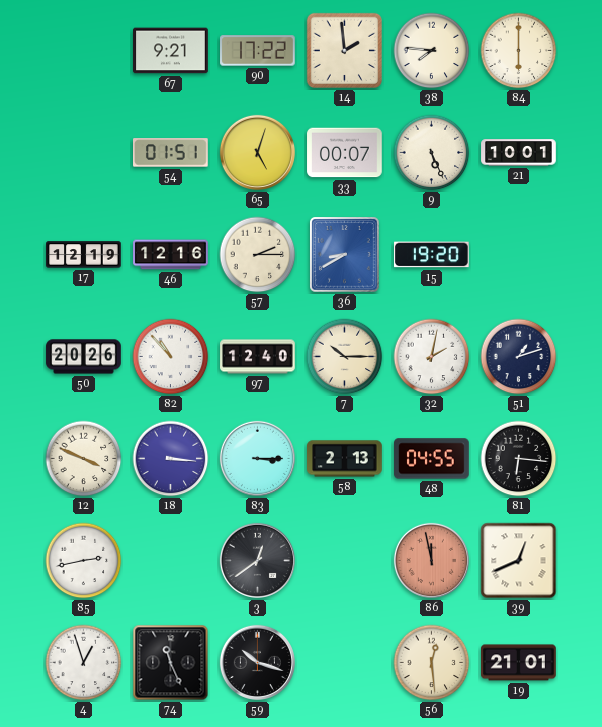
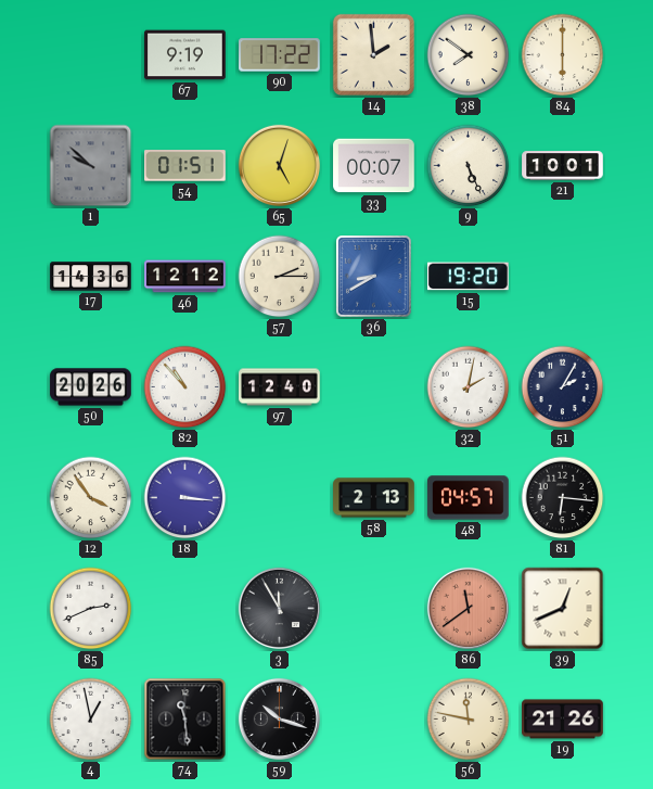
67: 9:21 -> 9:19
38: 7:46 -> 7:51
1: none -> 9:52
17: 12:19 -> 14:36
46: 12:16 -> 12:12
7: 10:15 -> none
51: 1:12 -> 2:05
12: 3:49 -> 3:54
83: 3:15 -> none
48: 04:55 -> 04:57
85: 2:43 -> 2:41
3: 12:39 -> 11:55
86: 11:58 -> 11:39
4: 12:57 -> 12:58
74: 11:26 -> 11:29
56: 12:29 -> 11:47
19: 21:01 -> 21:26
